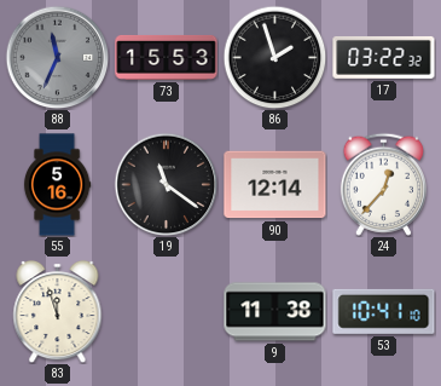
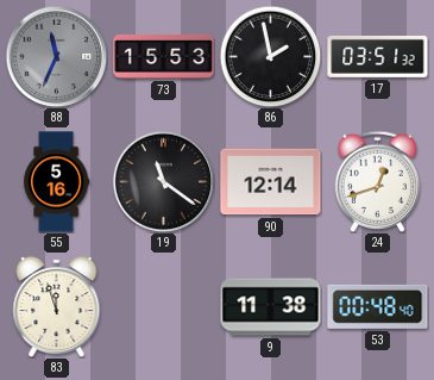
86: 1:57 -> 1:58
17: 03:22 -> 03:51
24: 12:37 -> 12:42
53: 10:41 -> 00:48
